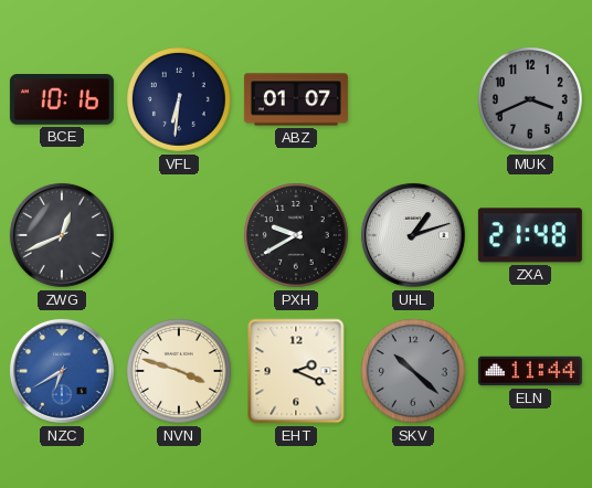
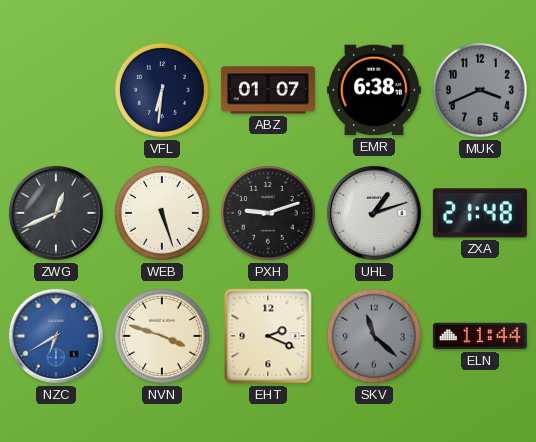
BCE: 10:16 -> none
EMR: none -> 6:38
WEB: none -> 5:27
PXH: 9:40 -> 9:12
SKV: 10:22 -> 11:22
